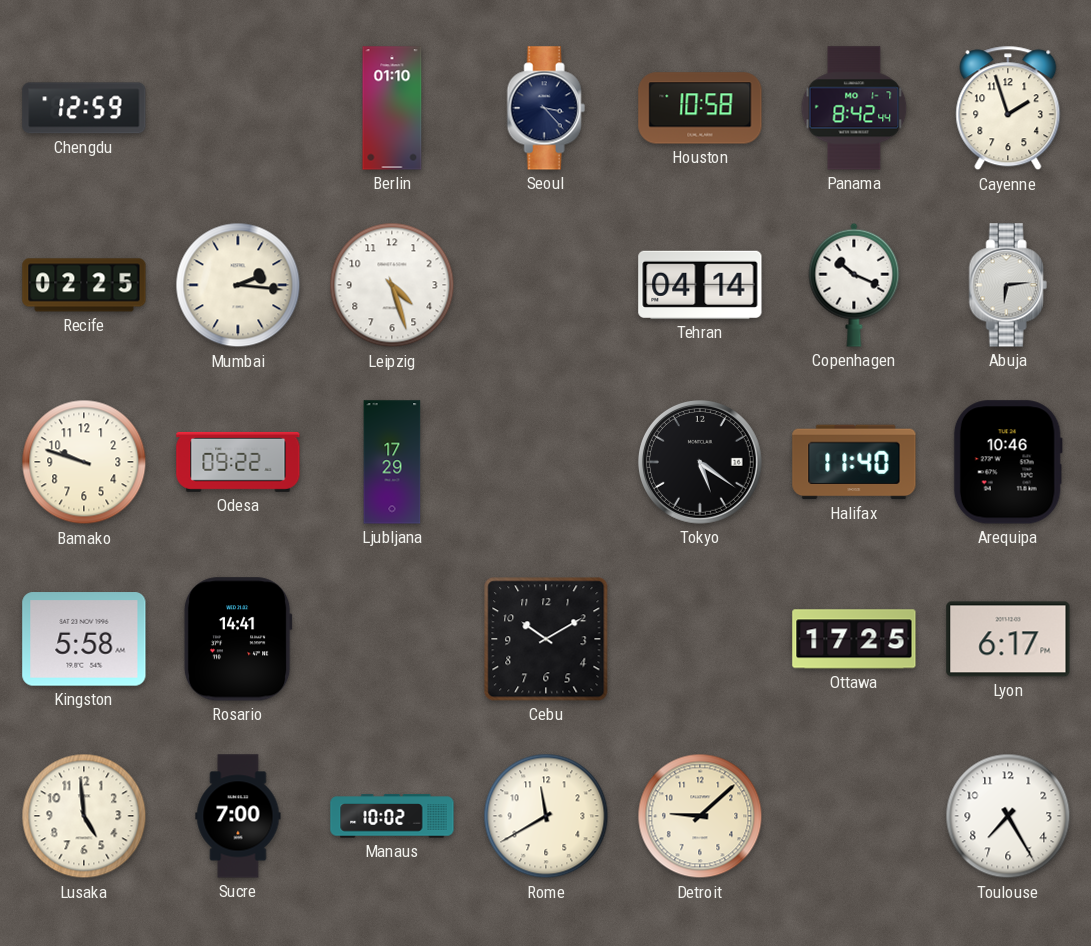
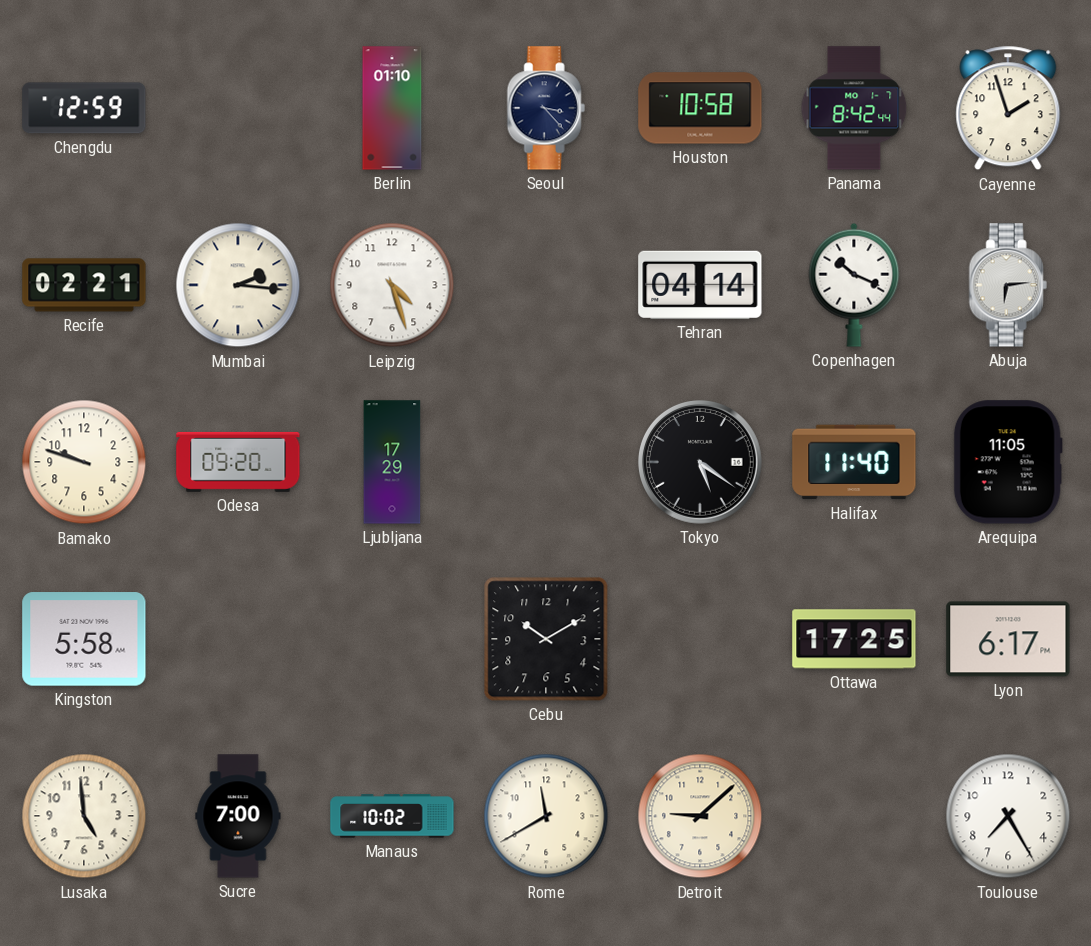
Recife: 02:25 -> 02:21
Odesa: 09:22 -> 09:20
Arequipa: 10:46 -> 11:05
Rosario: 14:41 -> none
